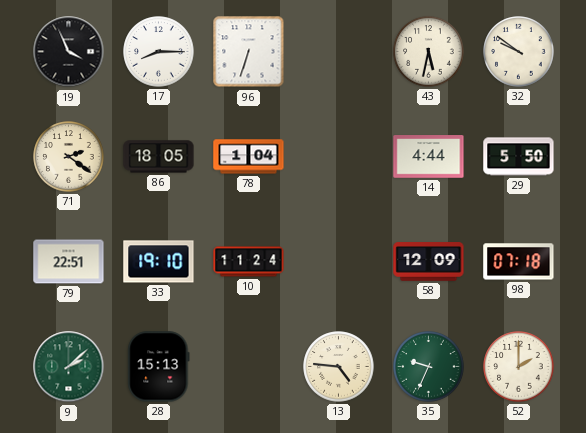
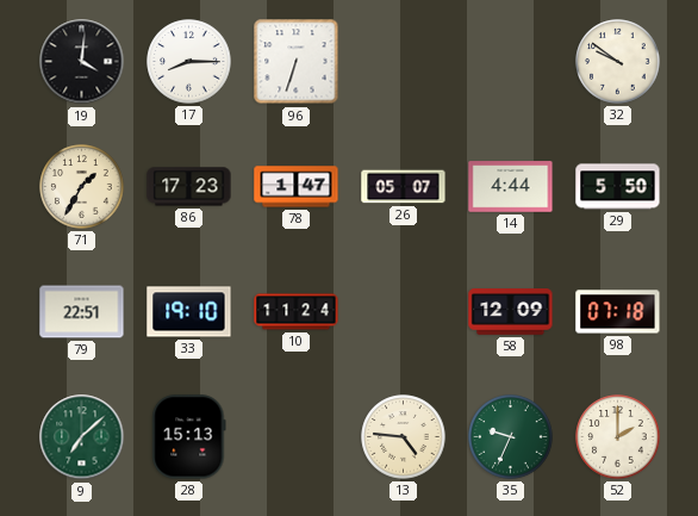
19: 3:56 -> 4:01
43: 5:32 -> none
71: 2:21 -> 1:35
86: 18:05 -> 17:23
78: 1:04 -> 1:47
26: none -> 05:07
9: 2:08 -> 7:08
